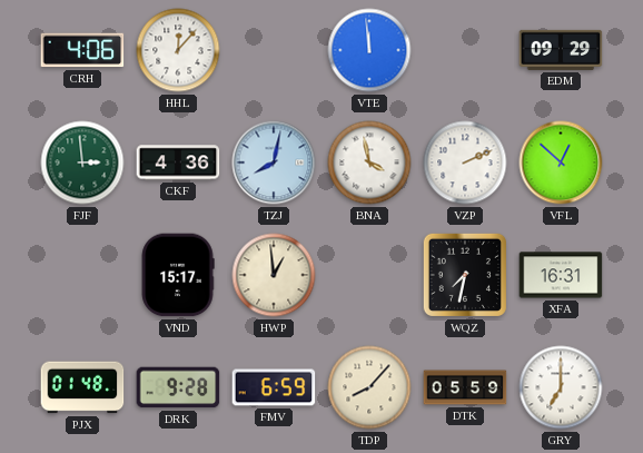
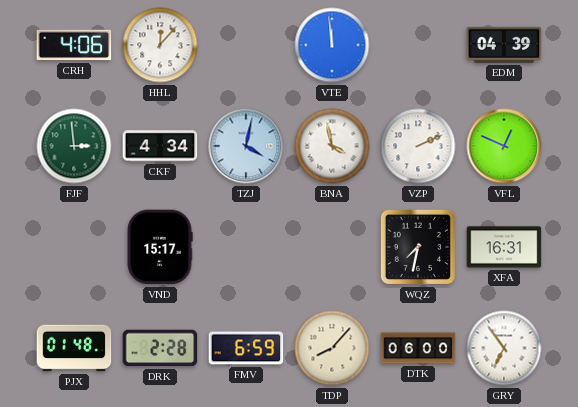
EDM: 09:29 -> 04:39
CKF: 4:36 -> 4:34
TZJ: 8:02 -> 4:02
VFL: 12:52 -> 12:49
HWP: 12:59 -> none
DRK: 9:28 -> 2:28
DTK: 05:59 -> 06:00
GRY: 7:00 -> 6:54
